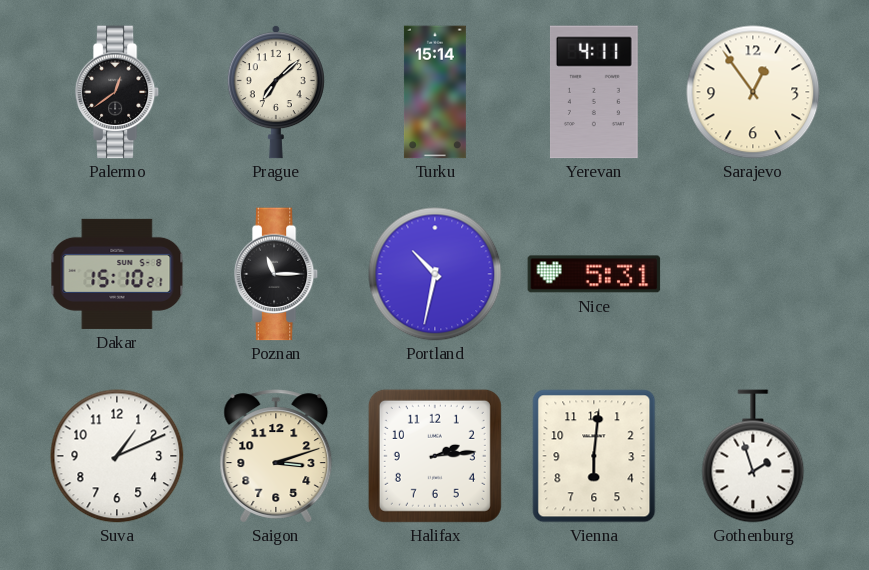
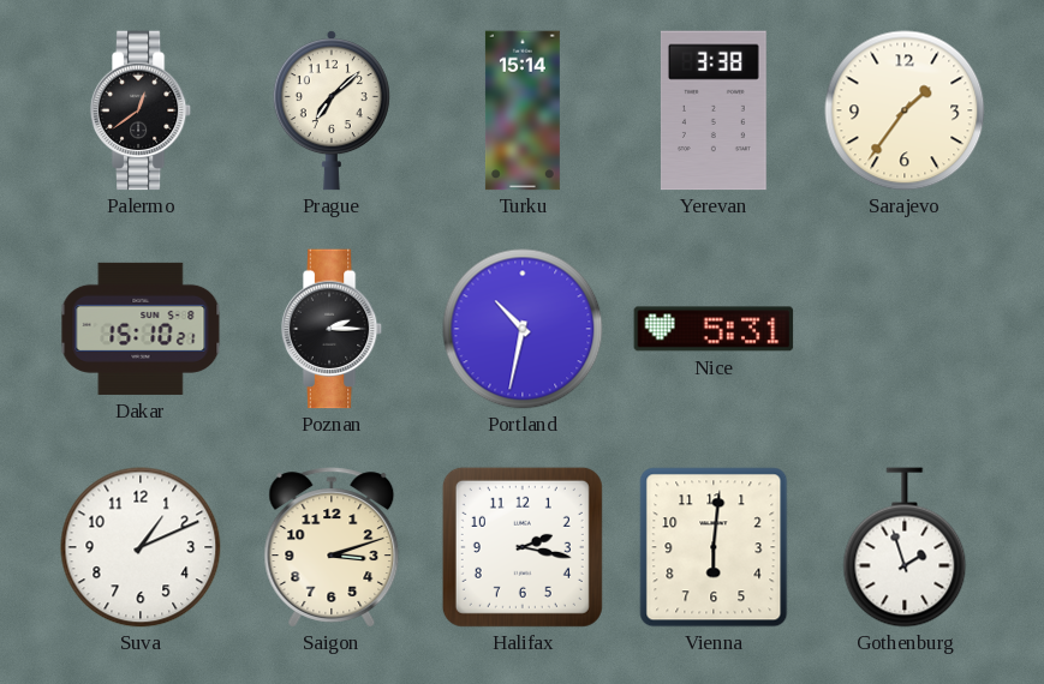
Yerevan: 4:11 -> 3:38
Sarajevo: 12:54 -> 1:36
Poznan: 11:15 -> 2:15
Halifax: 2:14 -> 2:17
